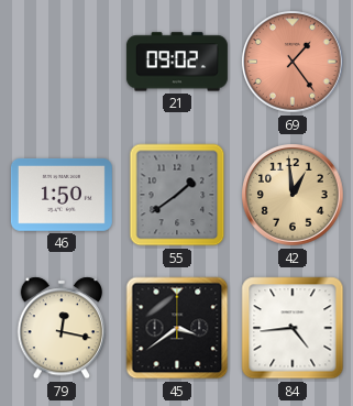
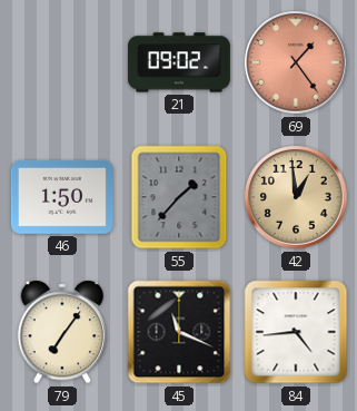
55: 1:39 -> 1:37
79: 12:17 -> 7:06
45: 3:39 -> 11:19
